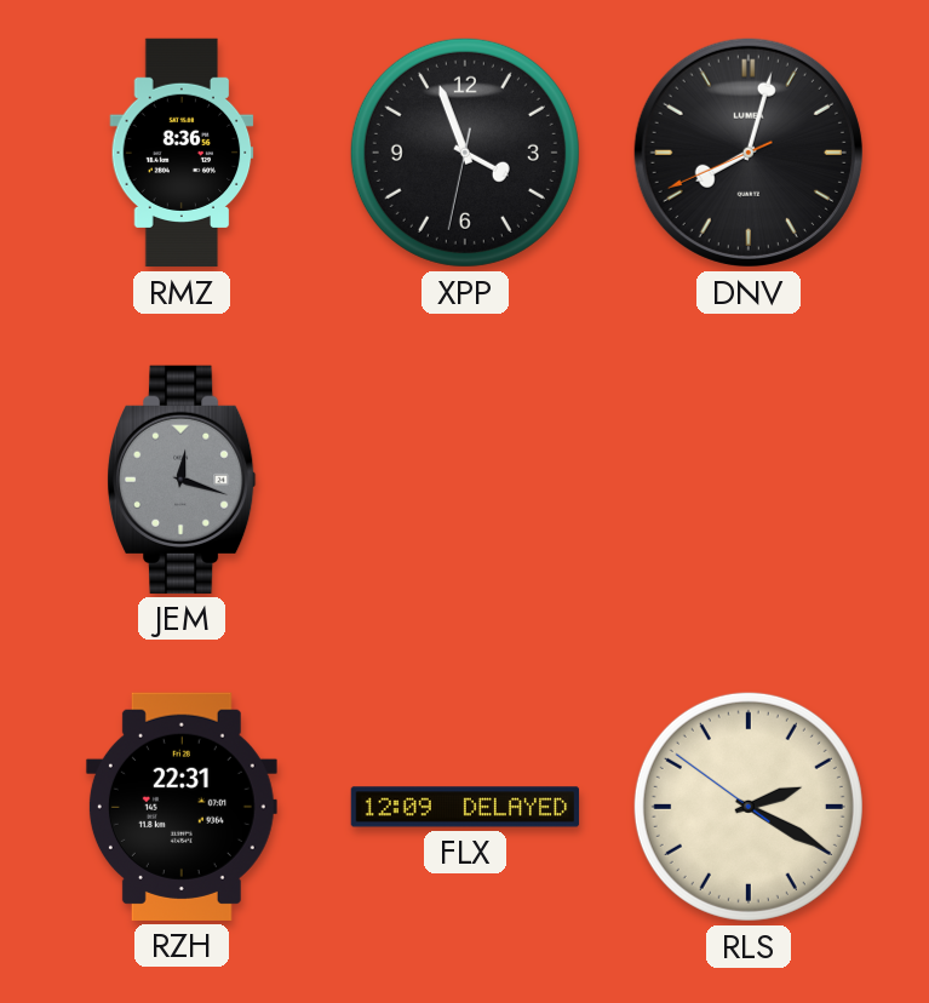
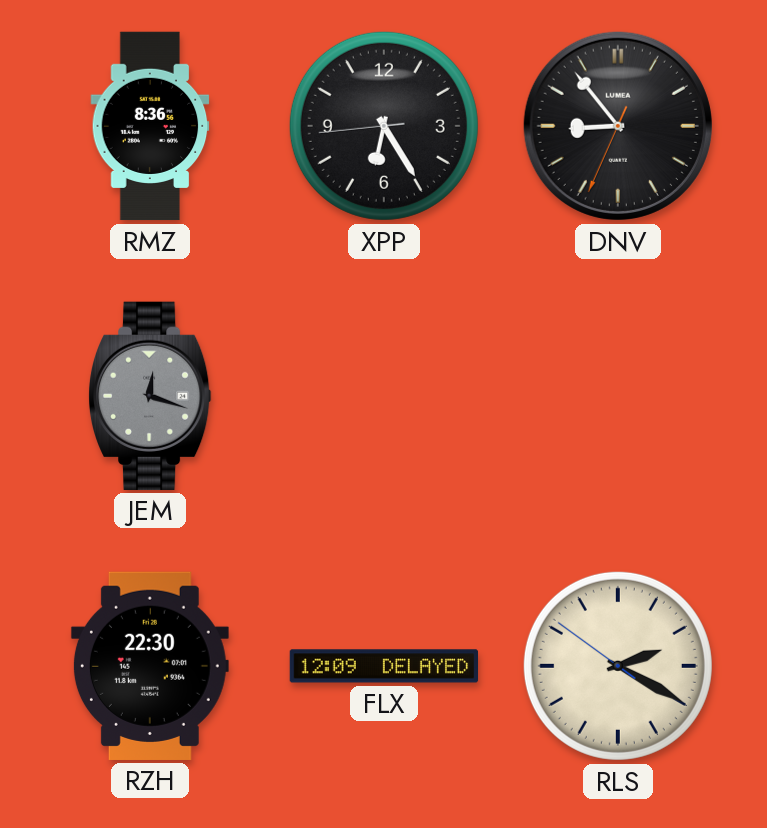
XPP: 3:56 -> 6:24
DNV: 8:02 -> 8:53
RZH: 22:31 -> 22:30
